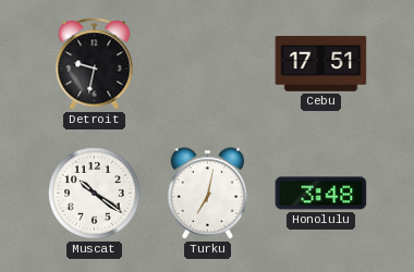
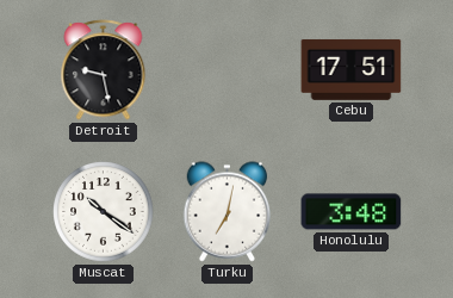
Detroit: 9:32 -> 9:28
